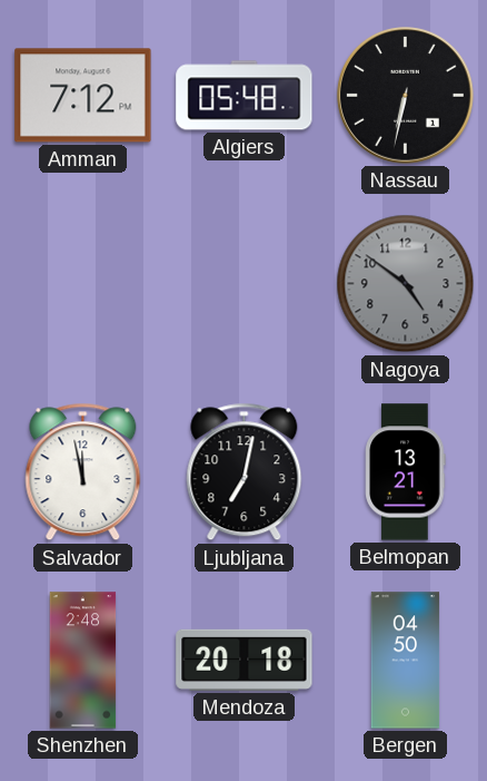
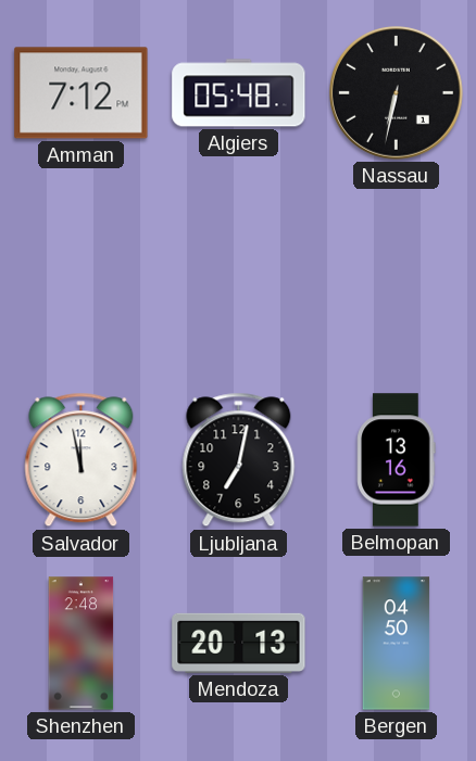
Nagoya: 4:51 -> none
Belmopan: 13:21 -> 13:16
Mendoza: 20:18 -> 20:13
